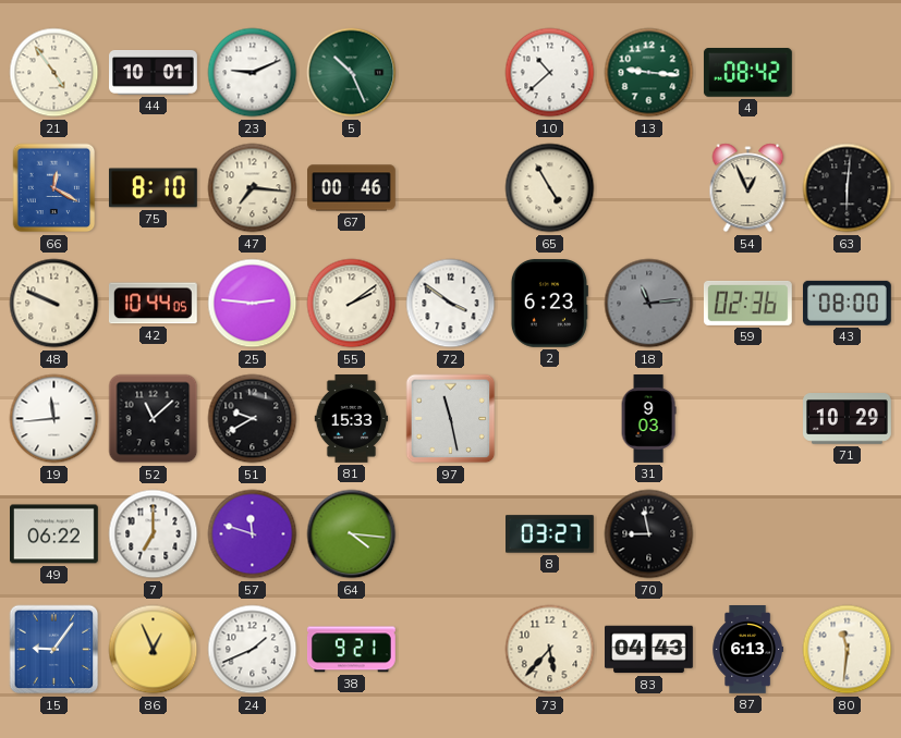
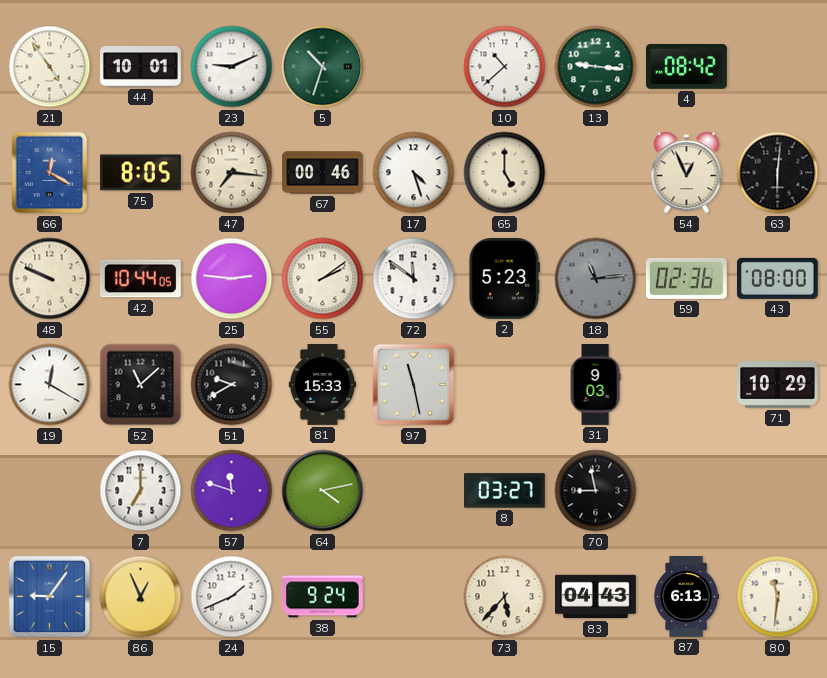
5: 10:26 -> 10:33
75: 8:10 -> 8:05
17: none -> 4:27
65: 4:55 -> 5:00
72: 3:51 -> 11:51
2: 6:23 -> 5:23
19: 11:44 -> 12:20
49: 06:22 -> none
64: 4:16 -> 4:13
38: 9:21 -> 9:24
